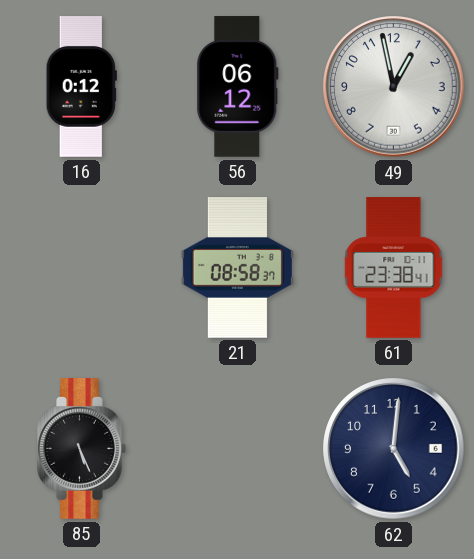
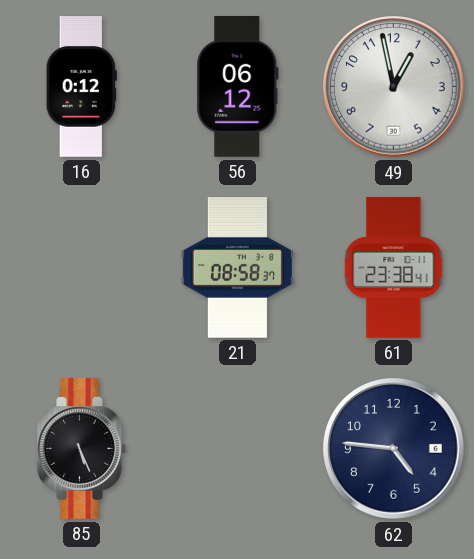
62: 5:01 -> 4:46
